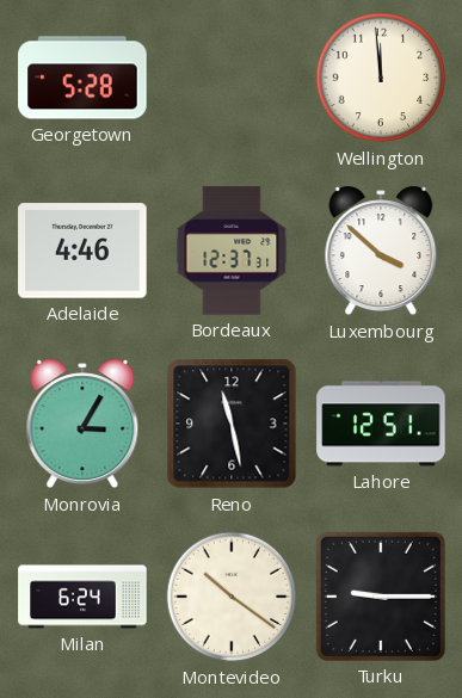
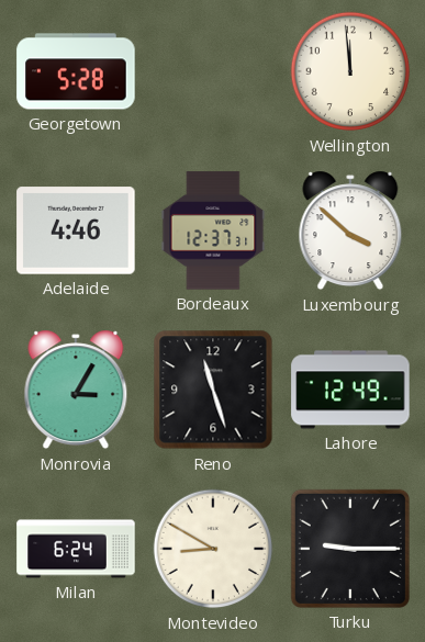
Reno: 11:28 -> 11:27
Lahore: 12:51 -> 12:49
Montevideo: 10:21 -> 8:50
